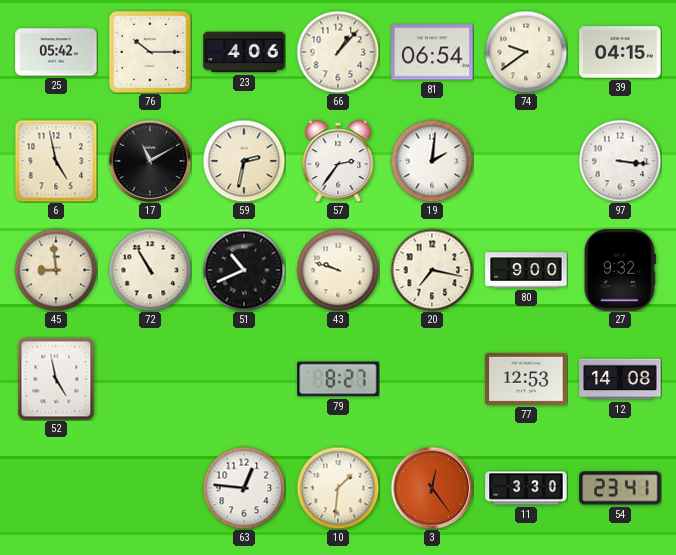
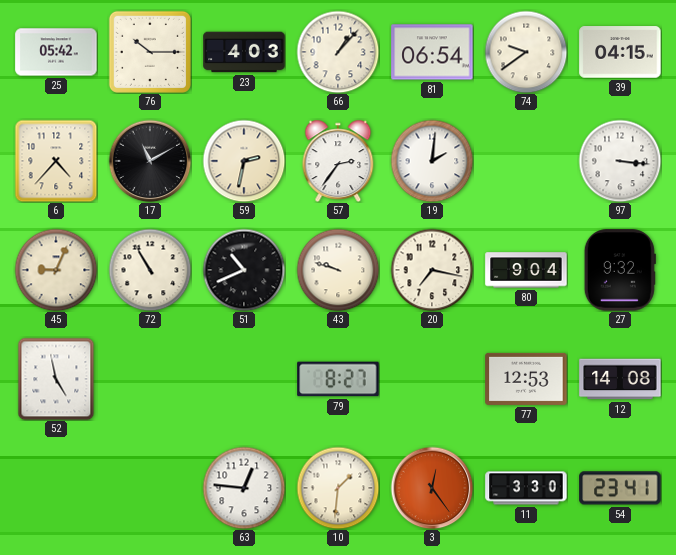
23: 4:06 -> 4:03
6: 4:58 -> 4:37
45: 8:59 -> 9:04
80: 9:00 -> 9:04
